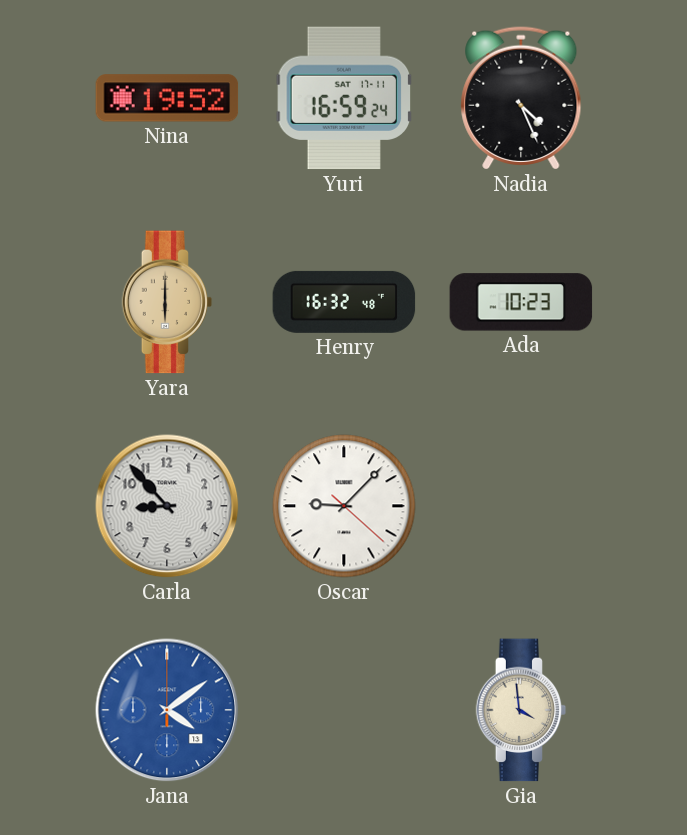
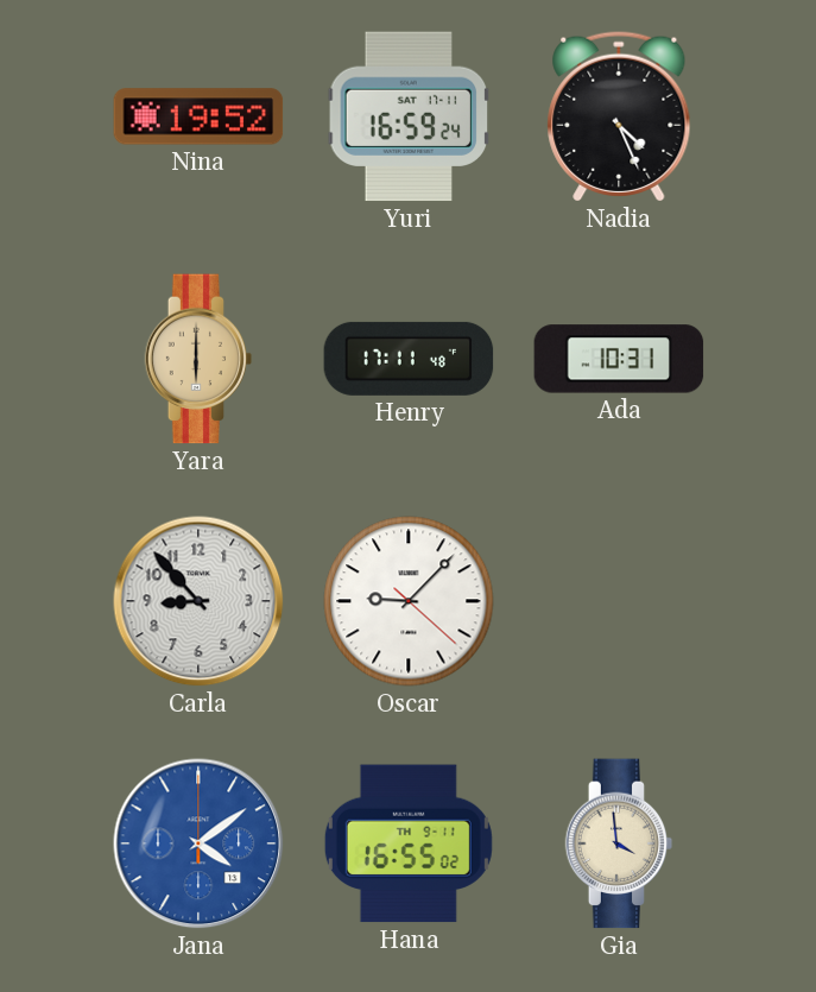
Henry: 16:32 -> 17:11
Ada: 10:23 -> 10:31
Hana: none -> 16:55
